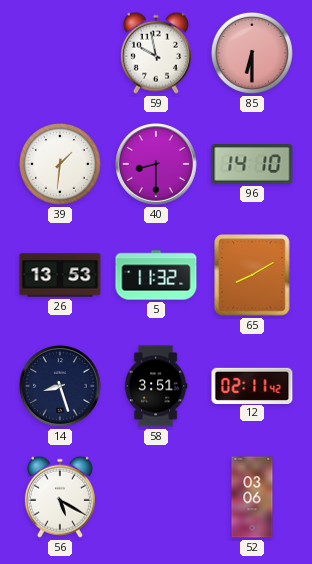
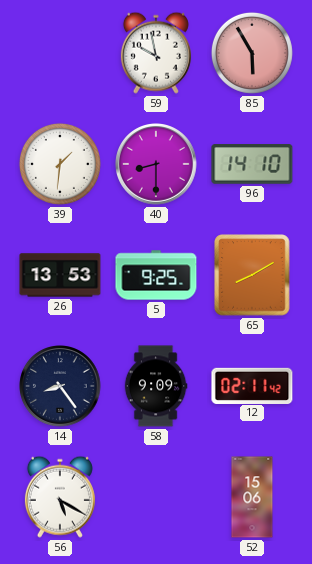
85: 6:30 -> 5:55
5: 11:32 -> 9:25
14: 8:27 -> 8:24
58: 3:51 -> 9:09
52: 03:06 -> 15:06
